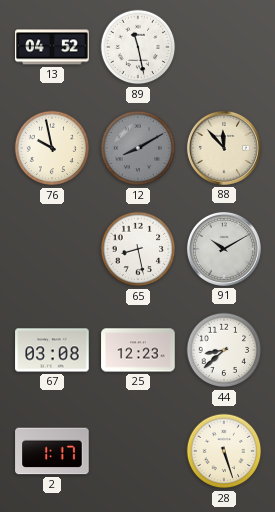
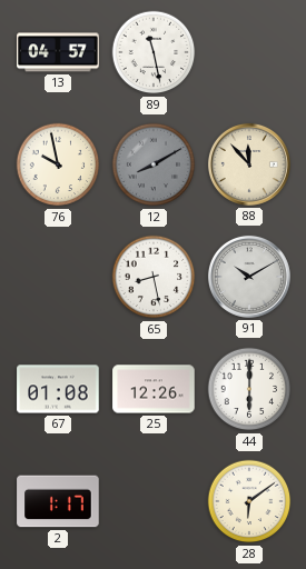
13: 04:52 -> 04:57
67: 03:08 -> 01:08
25: 12:23 -> 12:26
44: 8:38 -> 6:00
28: 5:27 -> 6:09
